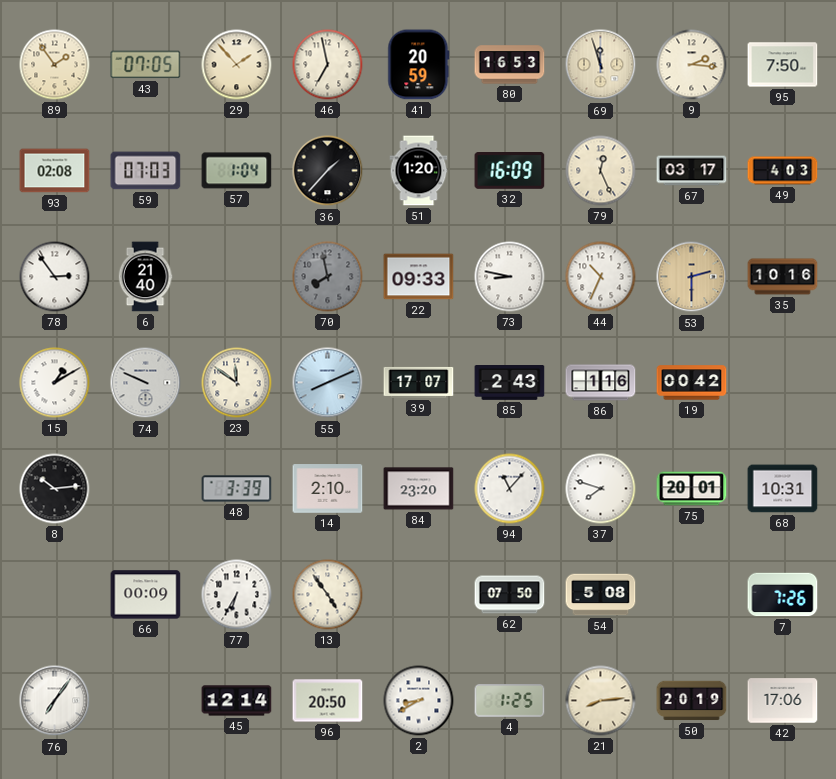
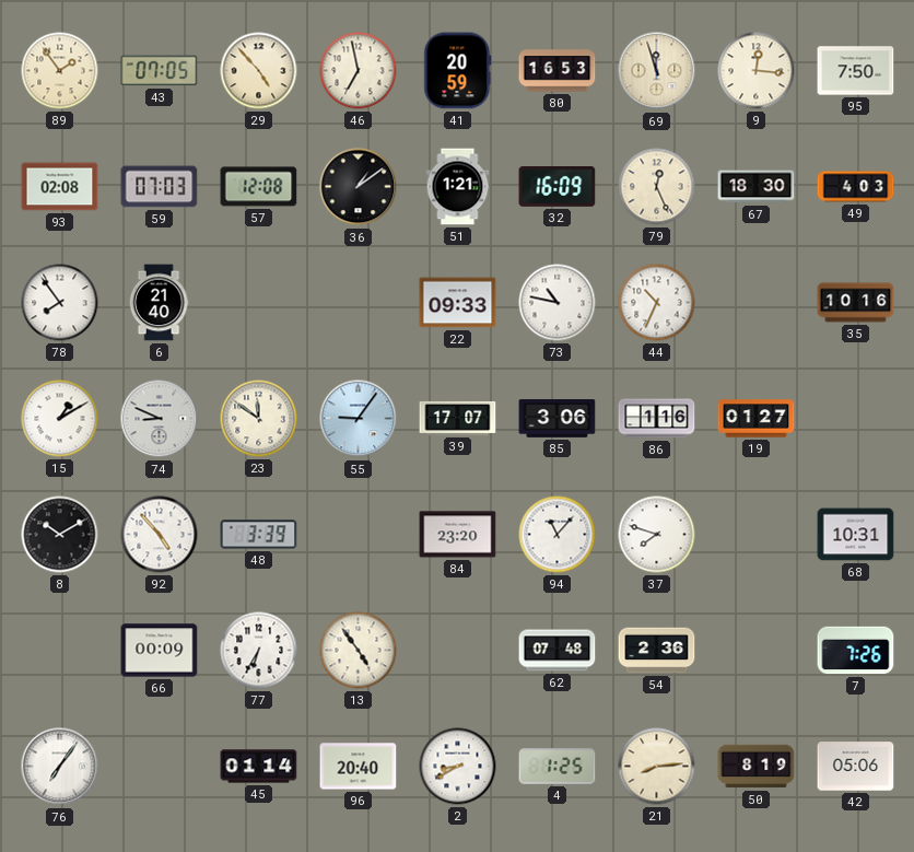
29: 1:53 -> 4:53
9: 2:16 -> 12:16
57: 1:04 -> 12:08
36: 1:37 -> 1:09
51: 1:20 -> 1:21
67: 03:17 -> 18:30
78: 2:54 -> 7:54
70: 7:58 -> none
73: 8:47 -> 10:47
53: 2:30 -> none
74: 9:49 -> 8:49
55: 8:11 -> 9:06
85: 2:43 -> 3:06
19: 00:42 -> 01:27
8: 10:14 -> 10:10
92: none -> 4:53
14: 2:10 -> none
75: 20:01 -> none
62: 07:50 -> 07:48
54: 5:08 -> 2:36
45: 12:14 -> 01:14
96: 20:50 -> 20:40
50: 20:19 -> 8:19
42: 17:06 -> 05:06
